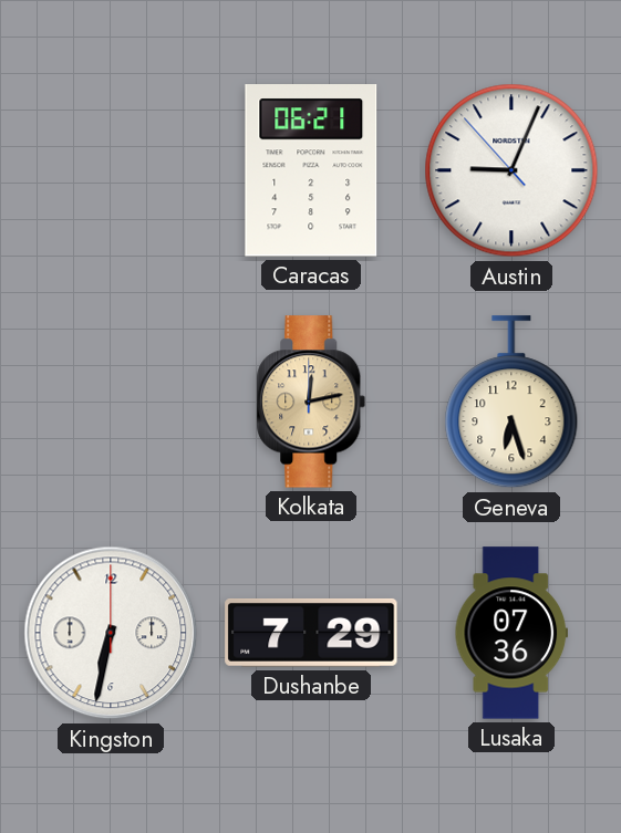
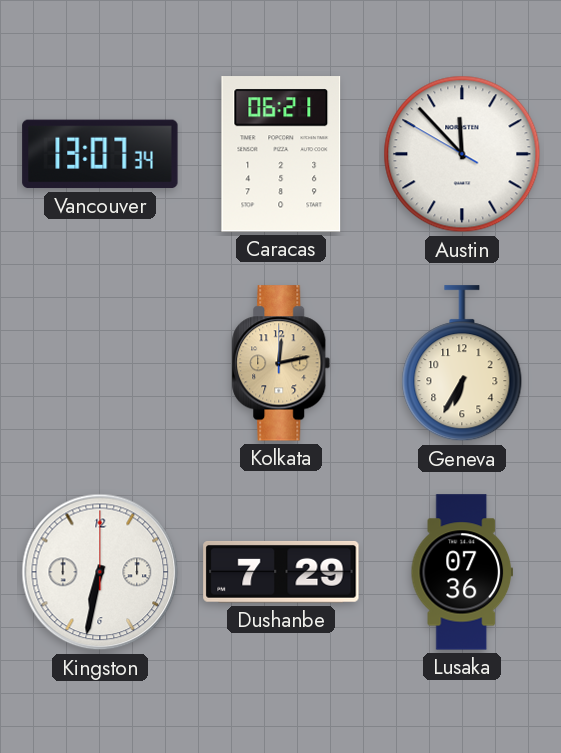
Vancouver: none -> 13:07
Austin: 9:03 -> 11:52
Geneva: 6:27 -> 6:35
